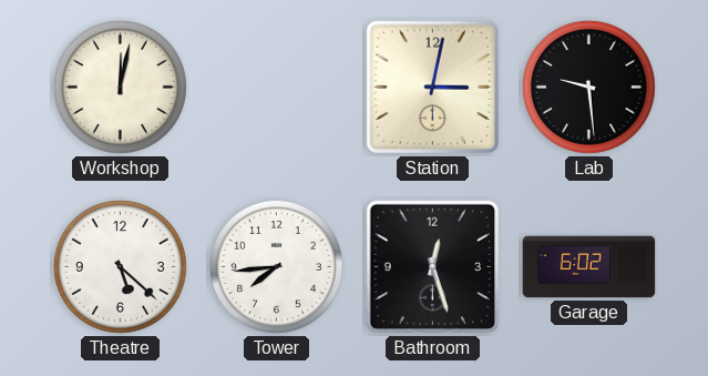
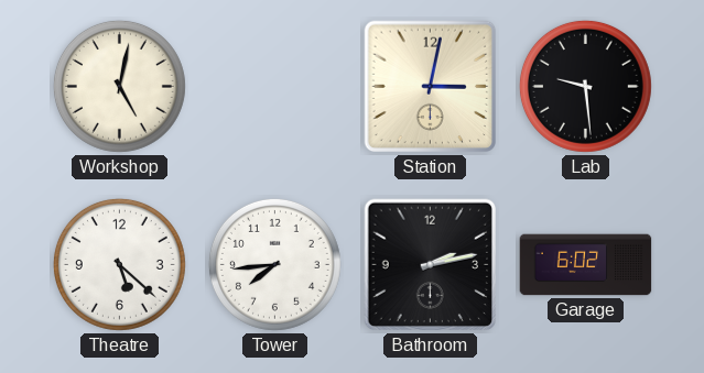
Workshop: 12:02 -> 5:02
Bathroom: 12:27 -> 2:13
